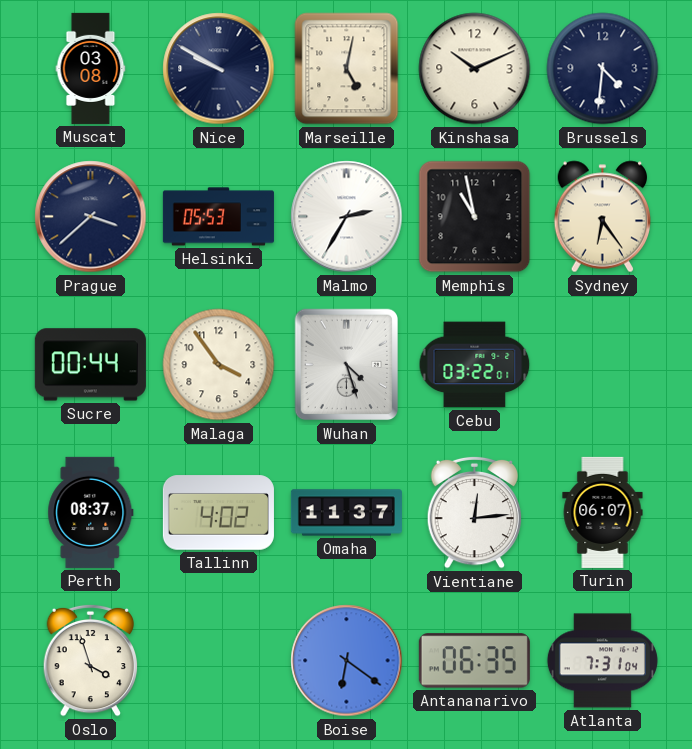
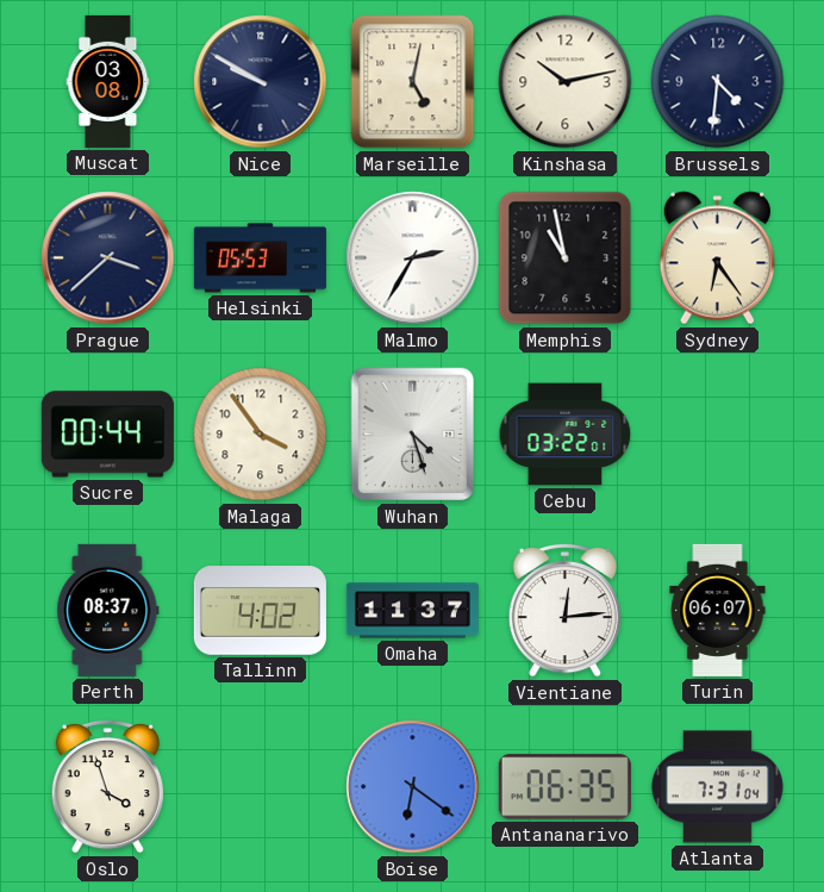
Kinshasa: 10:11 -> 10:13
